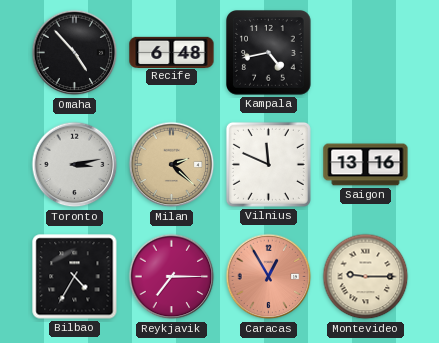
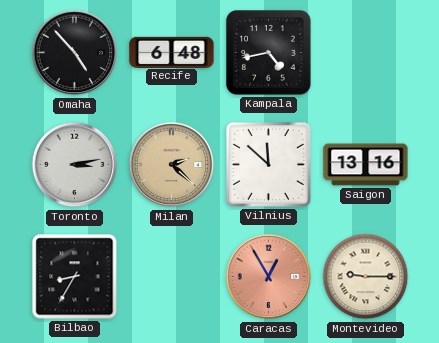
Vilnius: 11:49 -> 11:52
Bilbao: 4:35 -> 8:35
Reykjavik: 7:15 -> none
